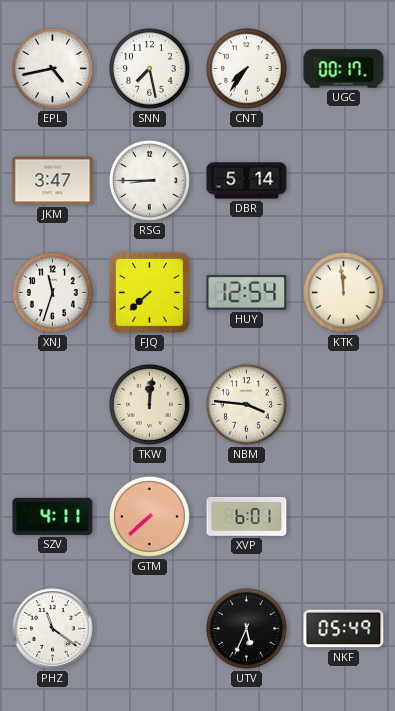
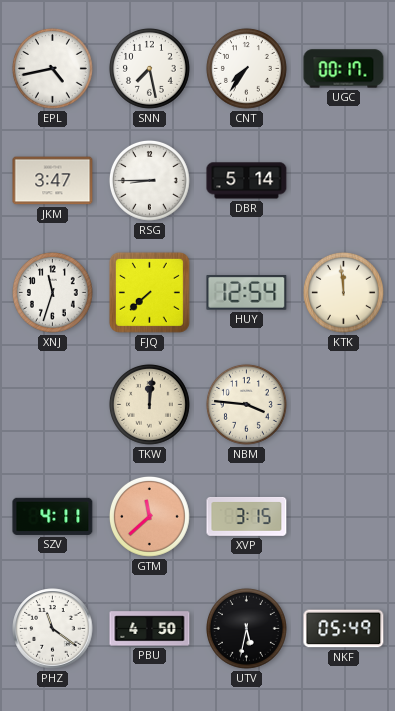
GTM: 7:38 -> 11:38
XVP: 6:01 -> 3:15
PBU: none -> 4:50
UTV: 5:34 -> 5:32
